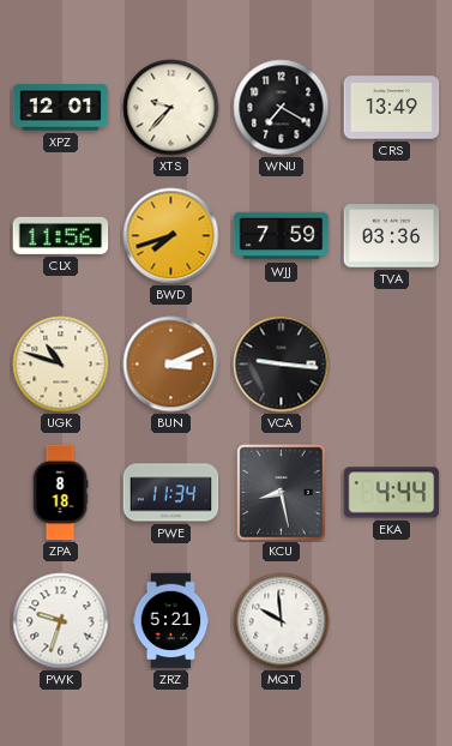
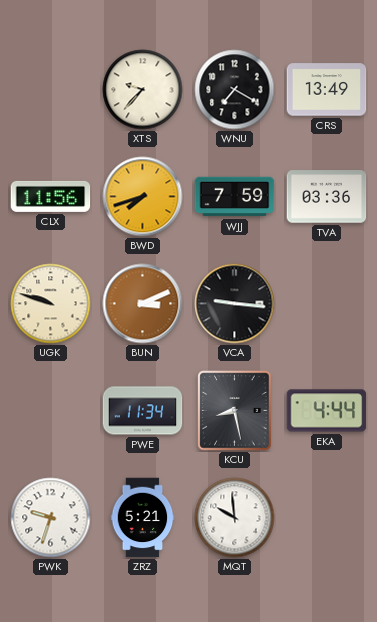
XPZ: 12:01 -> none
UGK: 10:48 -> 9:48
ZPA: 8:18 -> none
